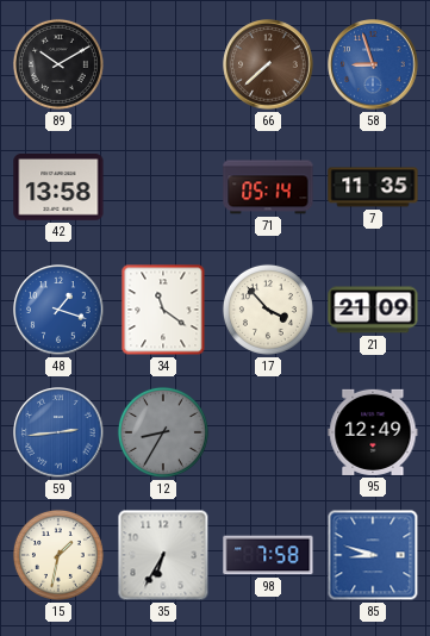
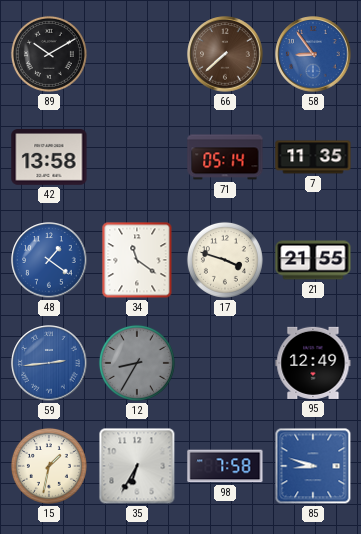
58: 8:57 -> 8:54
48: 1:18 -> 1:21
17: 3:53 -> 3:48
21: 21:09 -> 21:55
